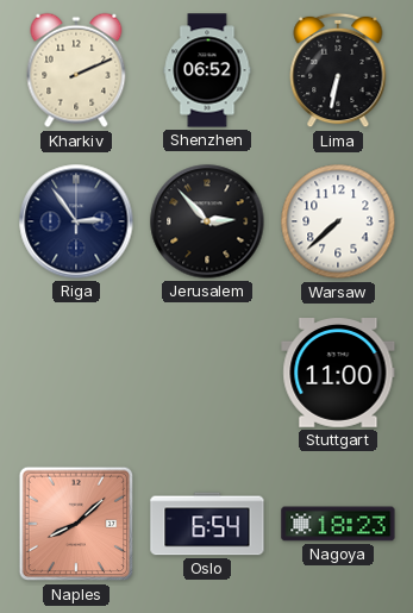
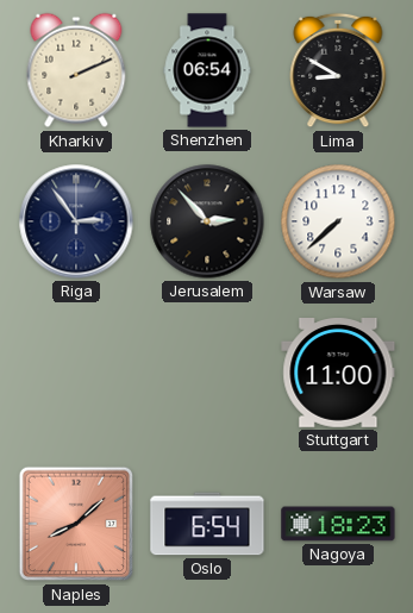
Shenzhen: 06:52 -> 06:54
Lima: 6:32 -> 8:50
